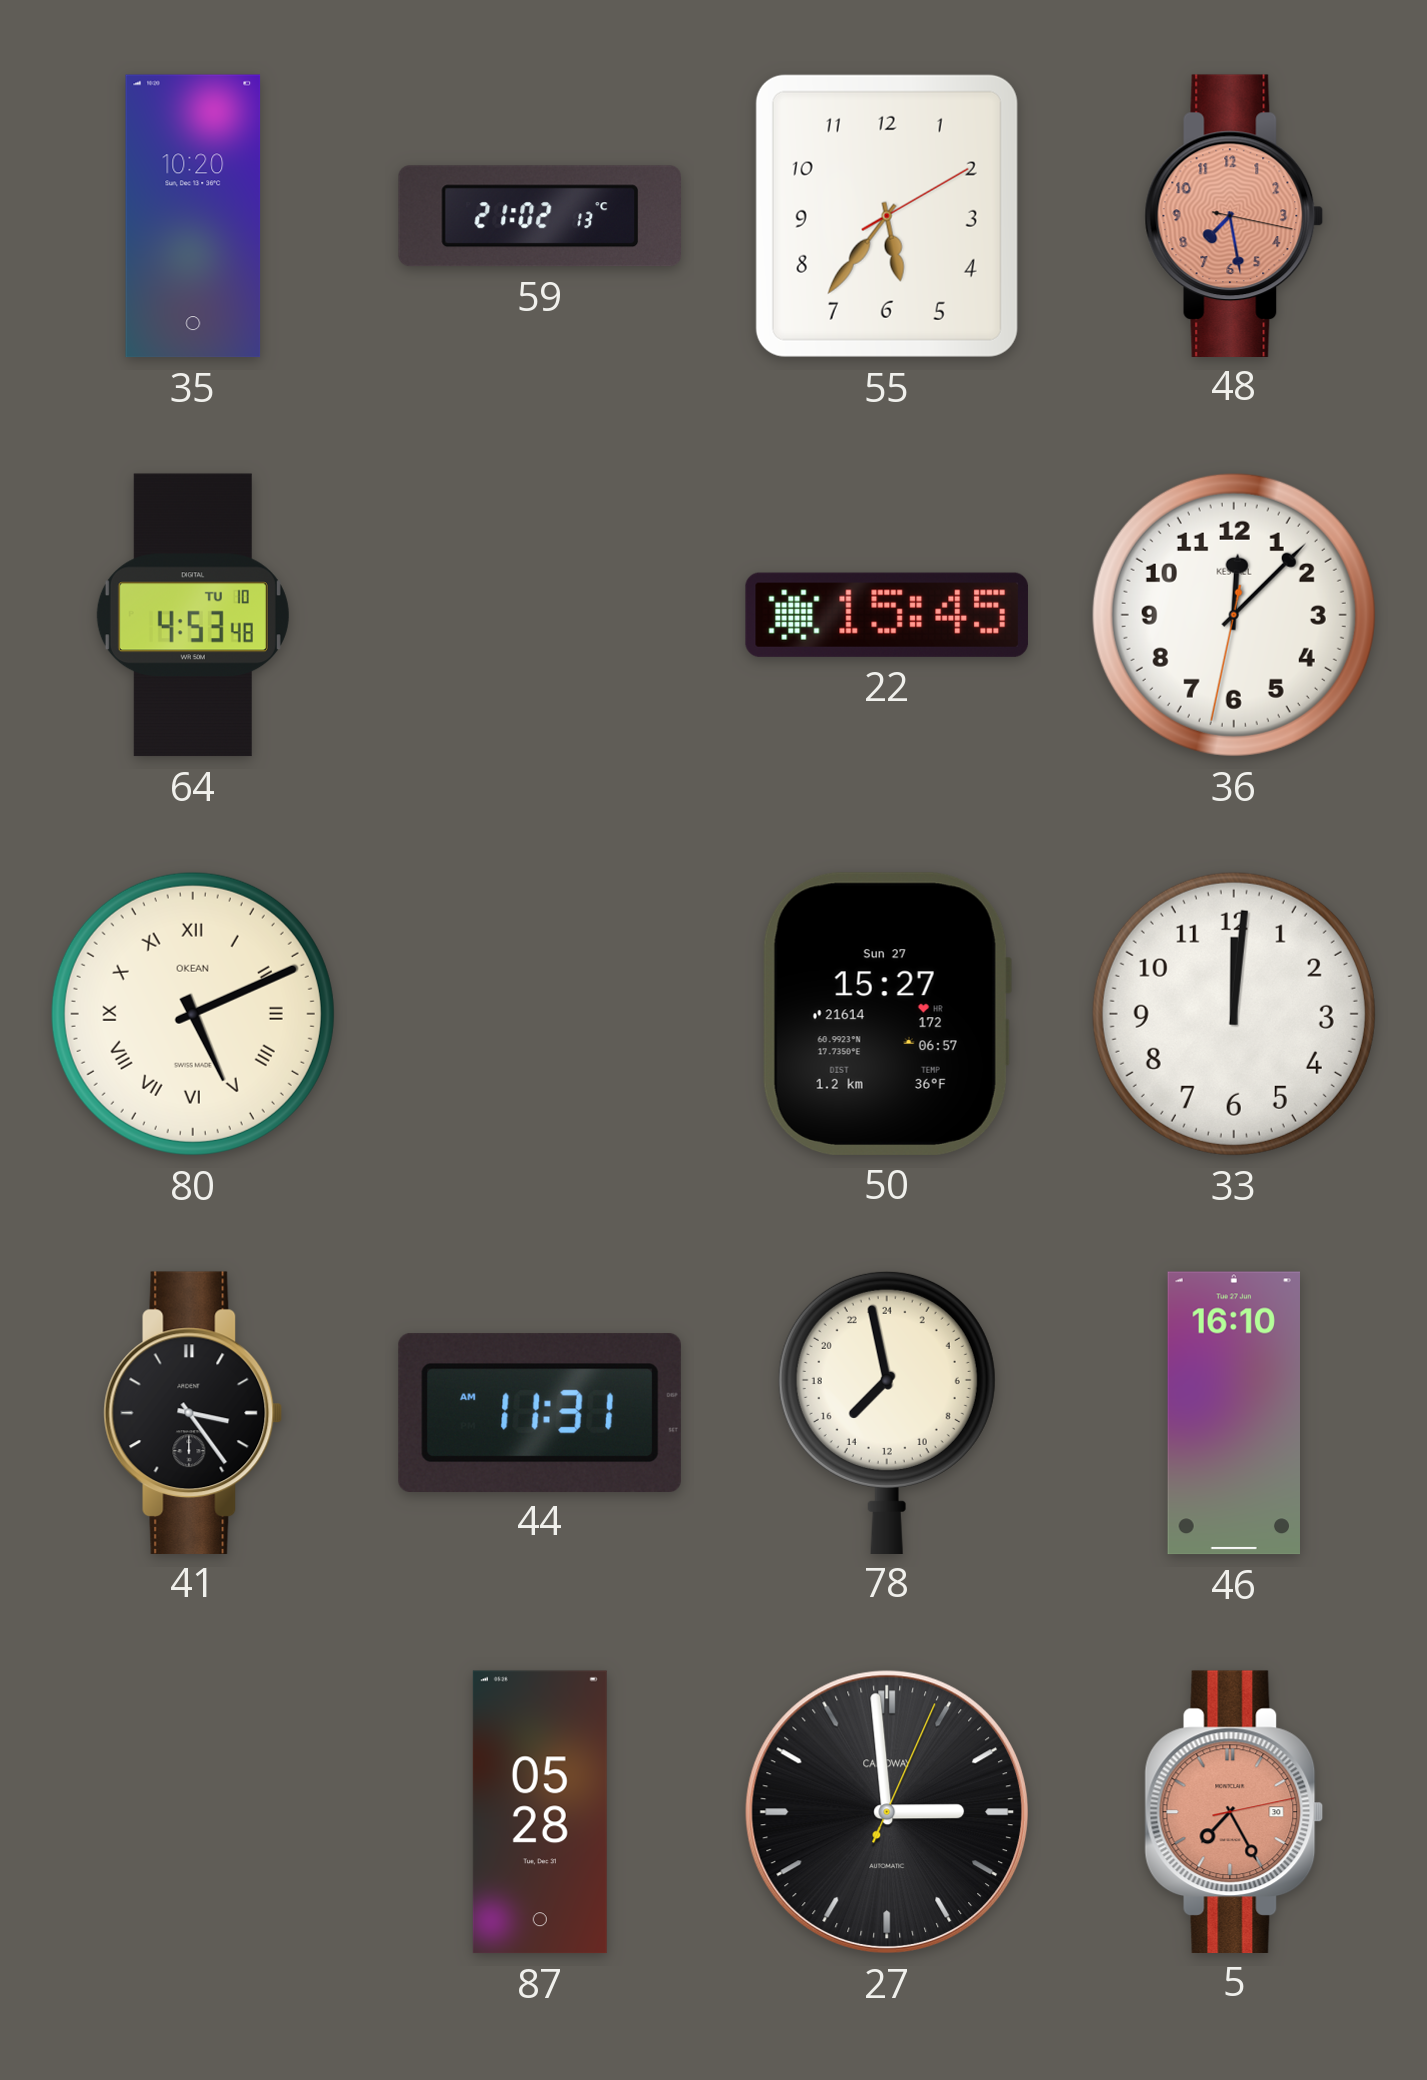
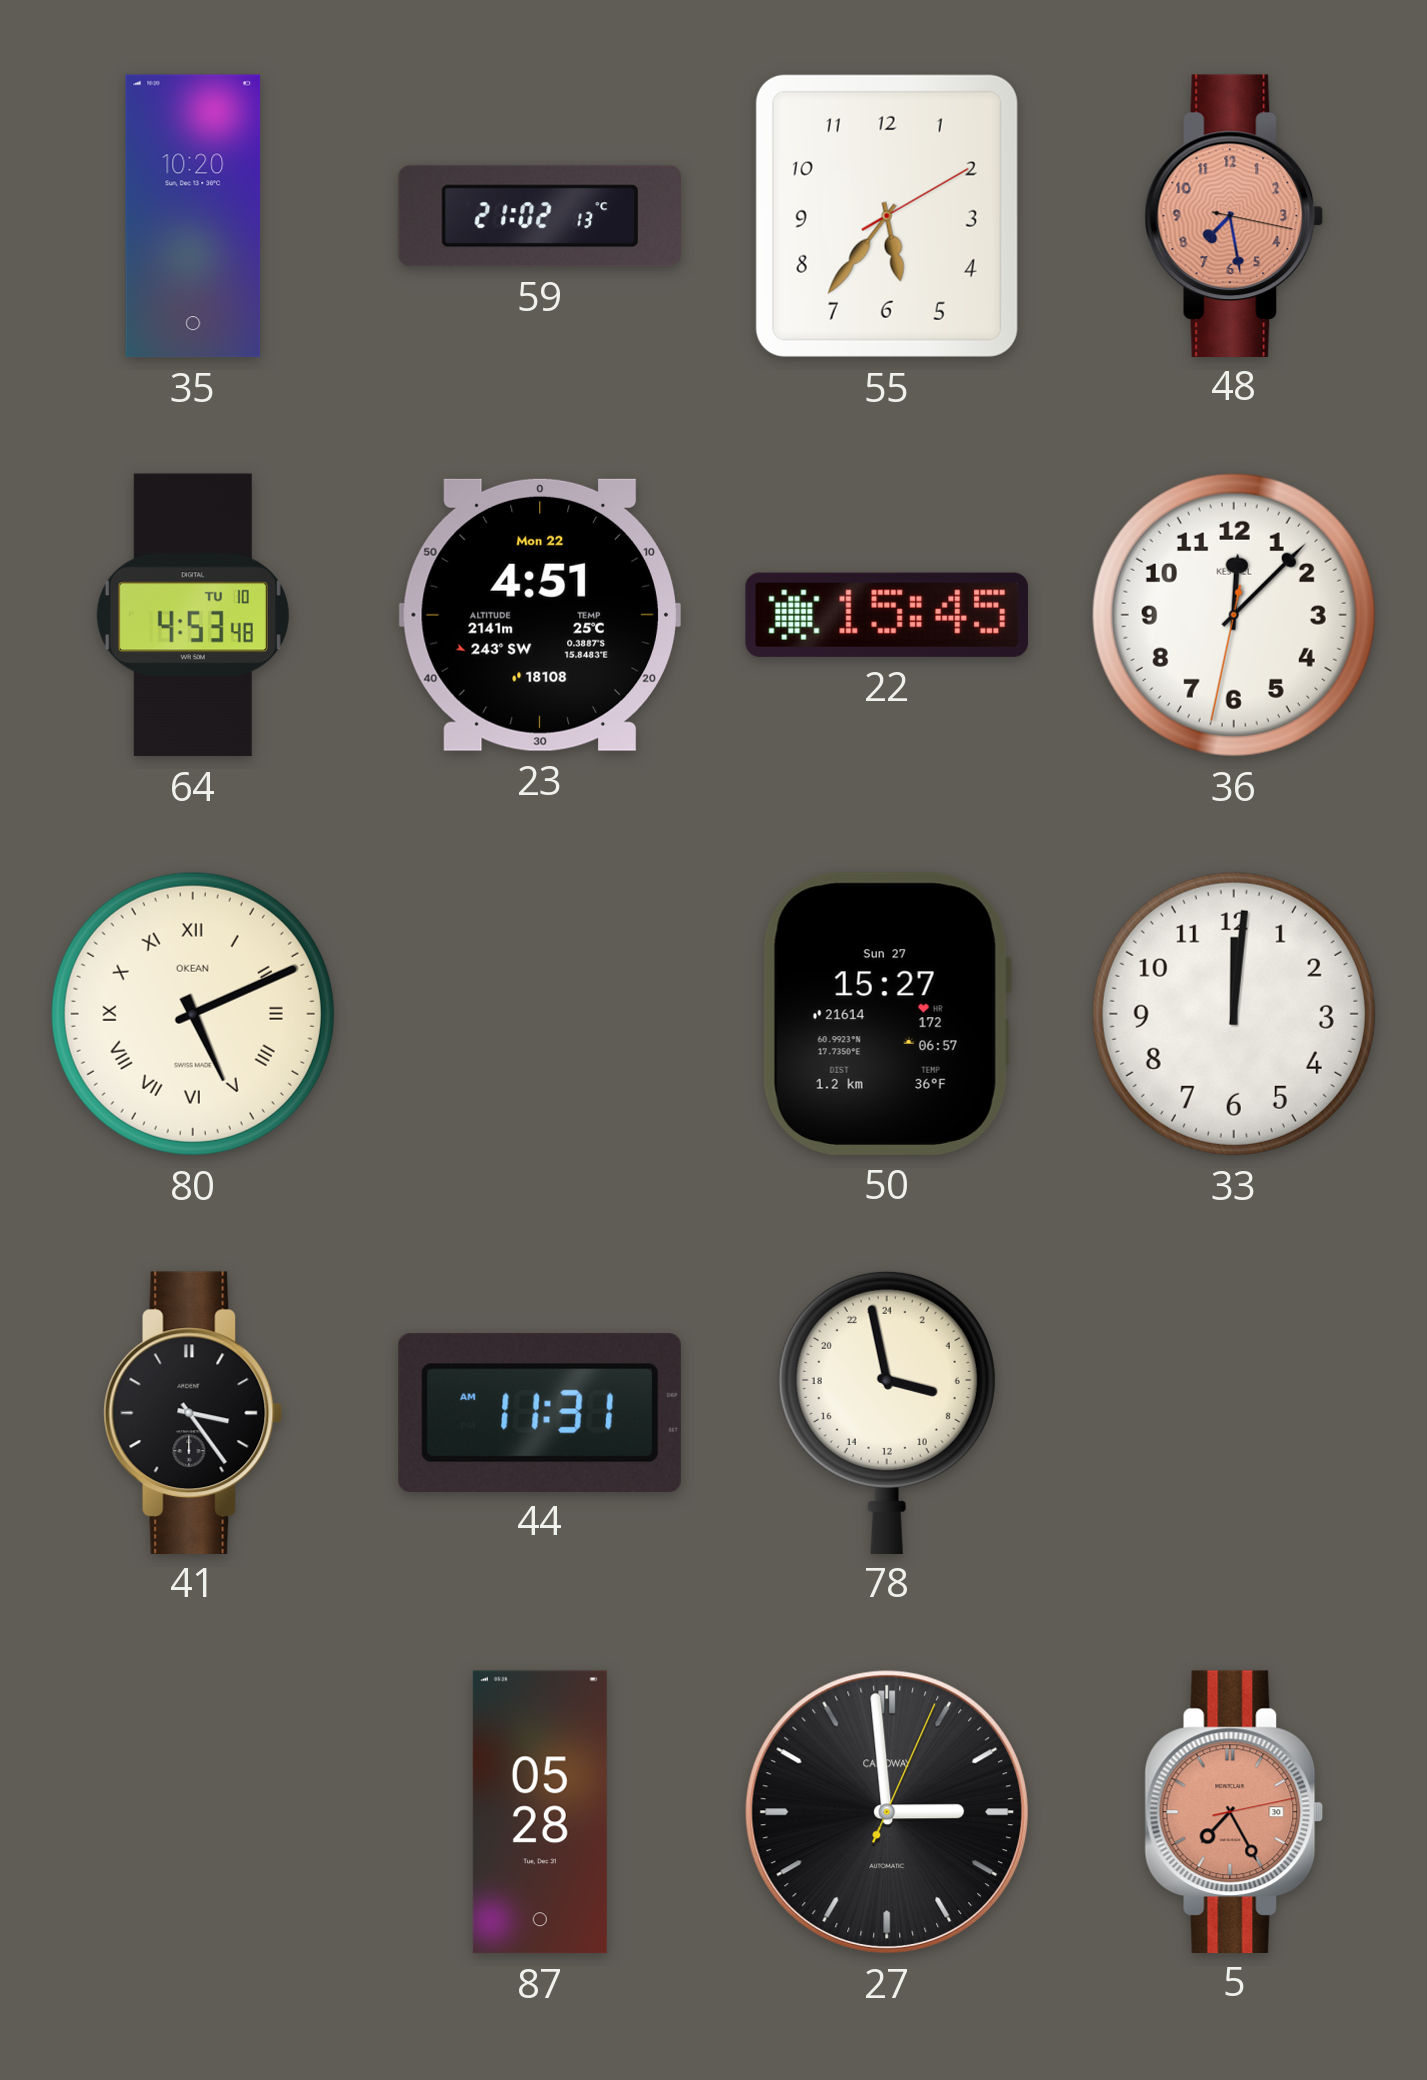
23: none -> 4:51
78: 14:58 -> 6:58
46: 16:10 -> none
